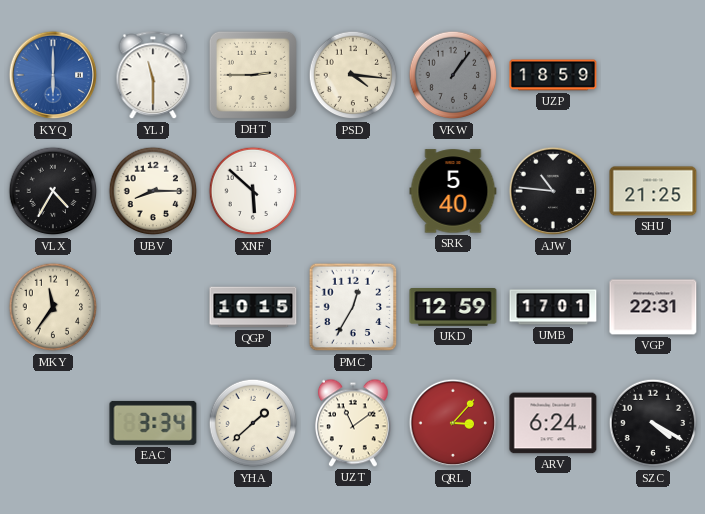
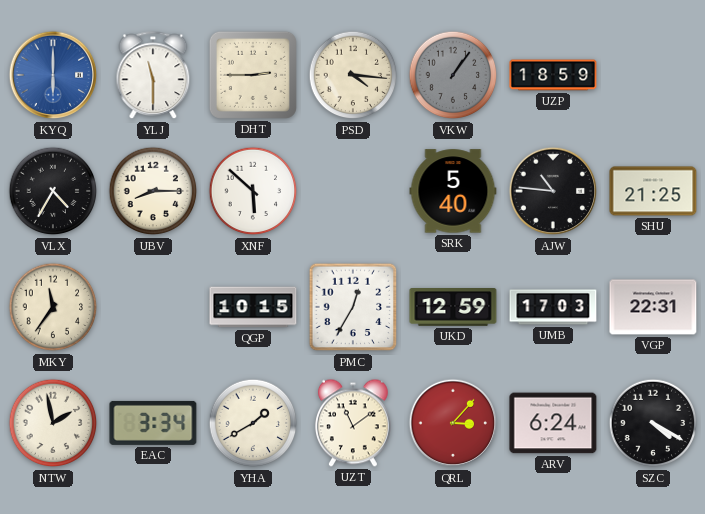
UMB: 17:01 -> 17:03
NTW: none -> 1:58
YHA: 1:38 -> 1:40
